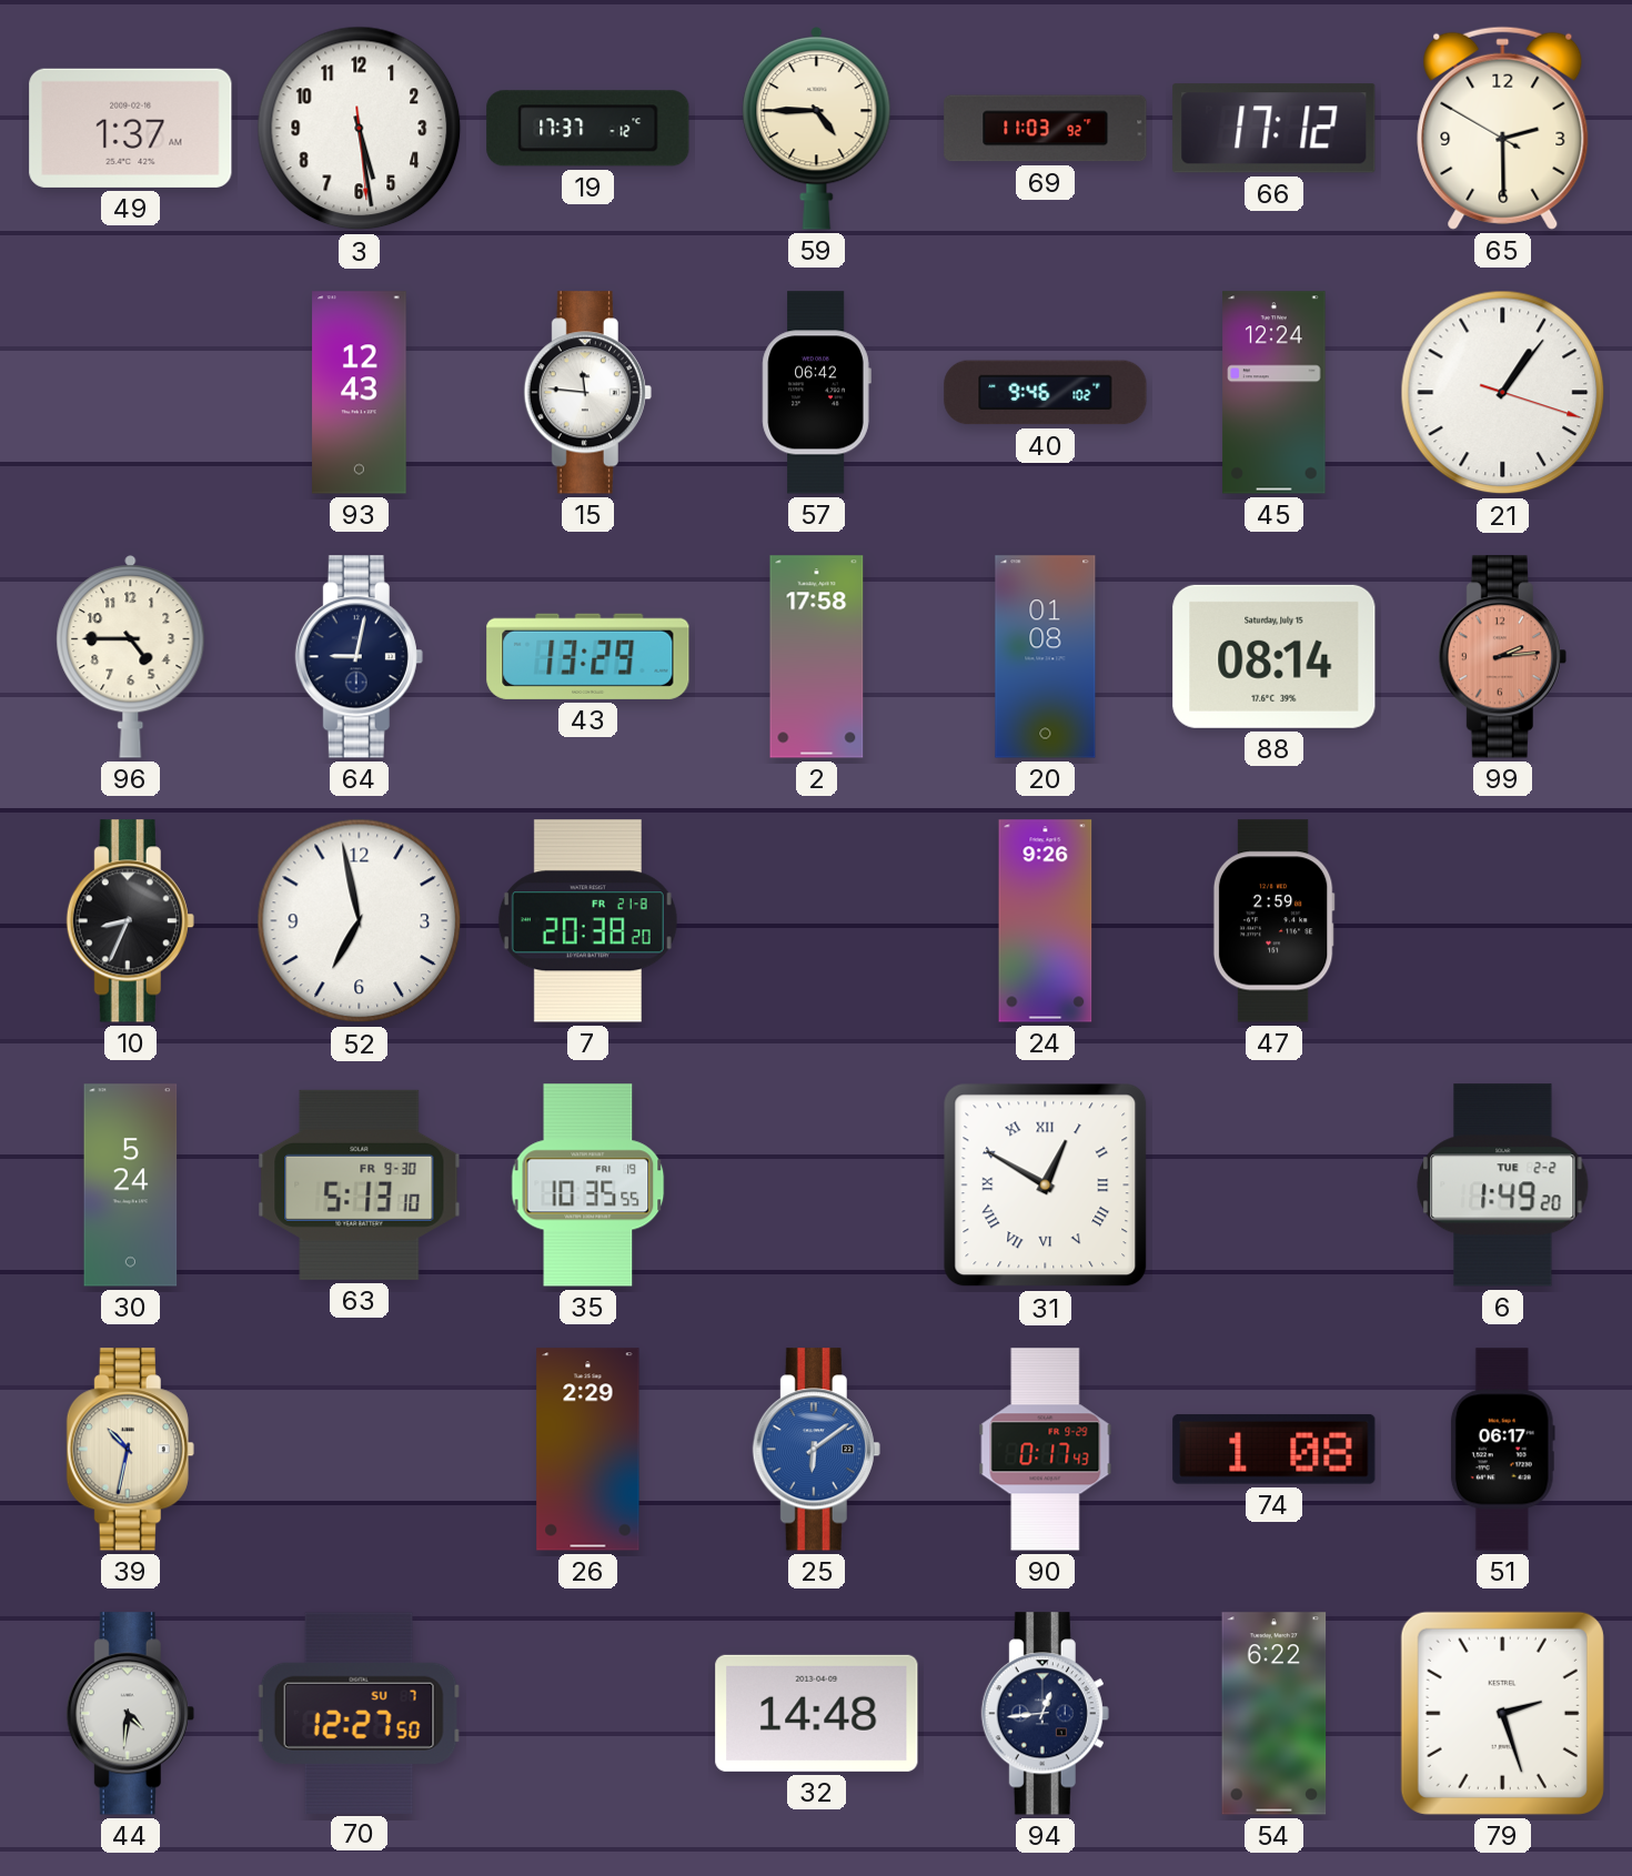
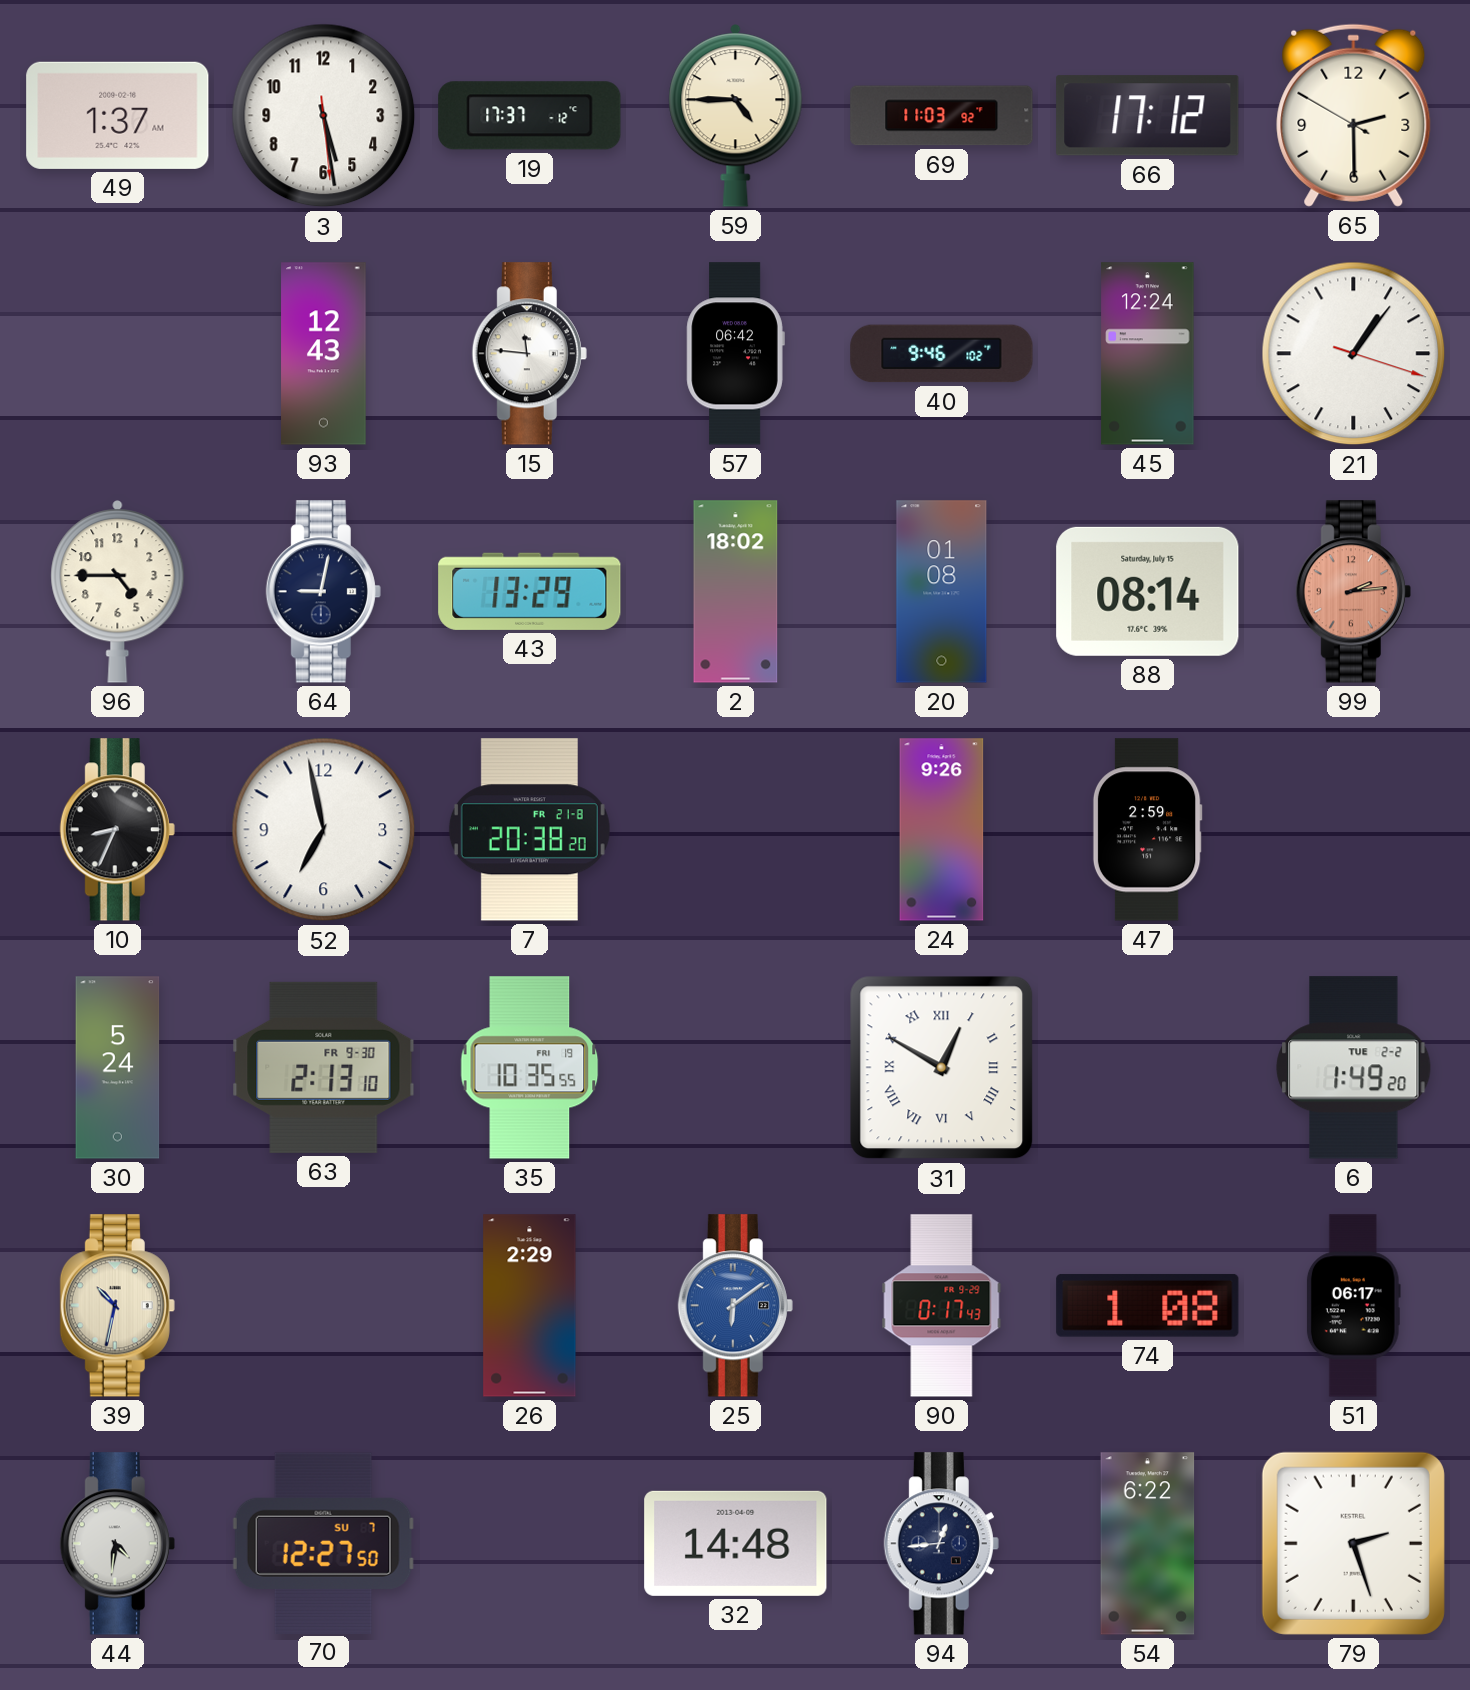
2: 17:58 -> 18:02
63: 5:13 -> 2:13
